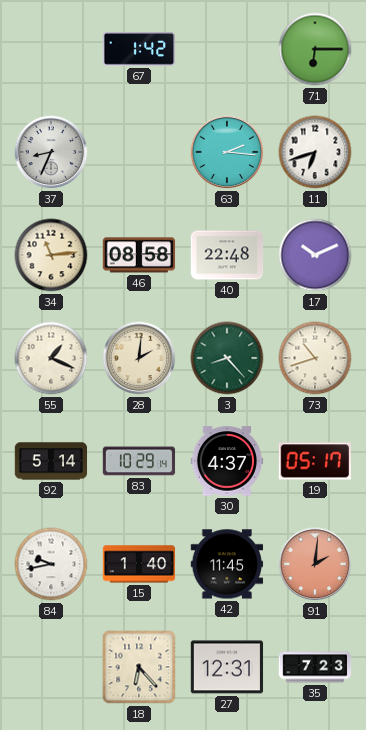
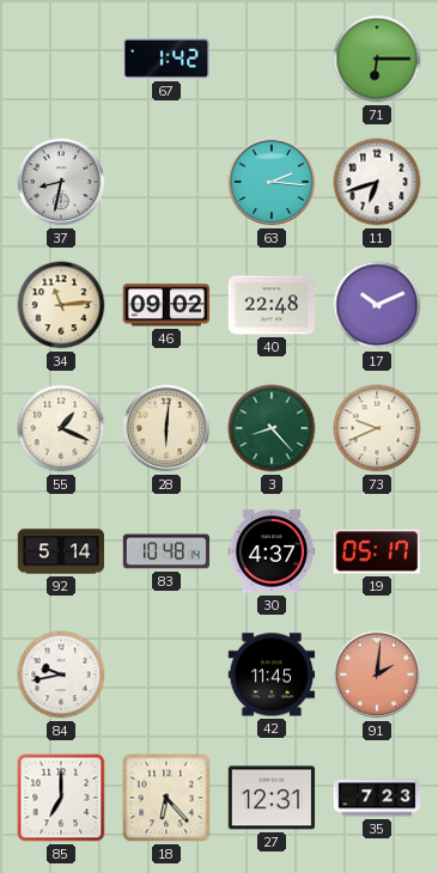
37: 8:34 -> 8:32
46: 08:58 -> 09:02
28: 2:01 -> 6:01
73: 10:42 -> 9:41
83: 10:29 -> 10:48
15: 1:40 -> none
85: none -> 7:00
